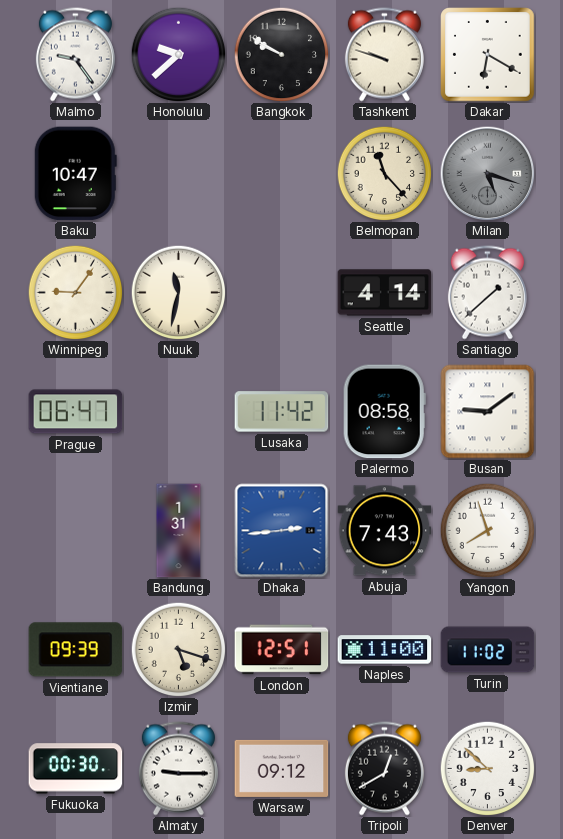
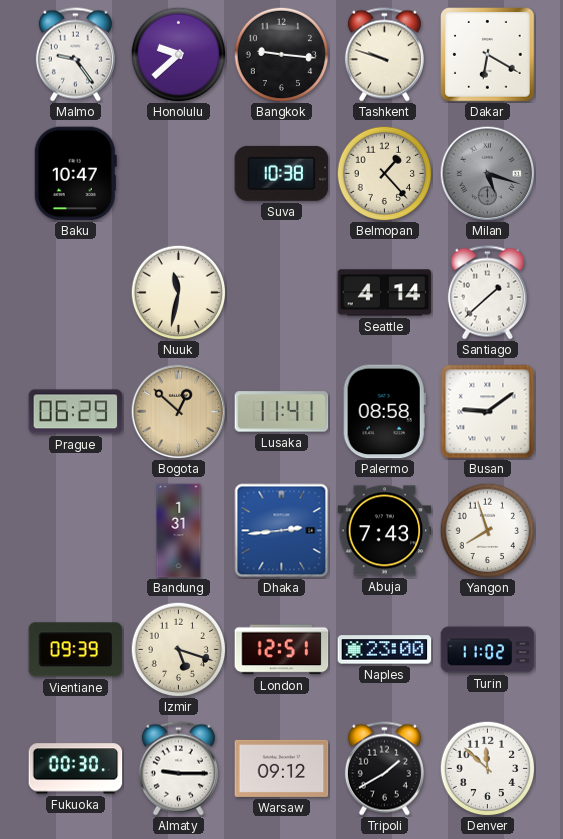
Bangkok: 9:50 -> 9:16
Suva: none -> 10:38
Belmopan: 11:23 -> 1:23
Winnipeg: 9:06 -> none
Prague: 06:47 -> 06:29
Bogota: none -> 12:52
Lusaka: 11:42 -> 11:41
Naples: 11:00 -> 23:00
Tripoli: 12:40 -> 1:40
Denver: 8:52 -> 11:52
